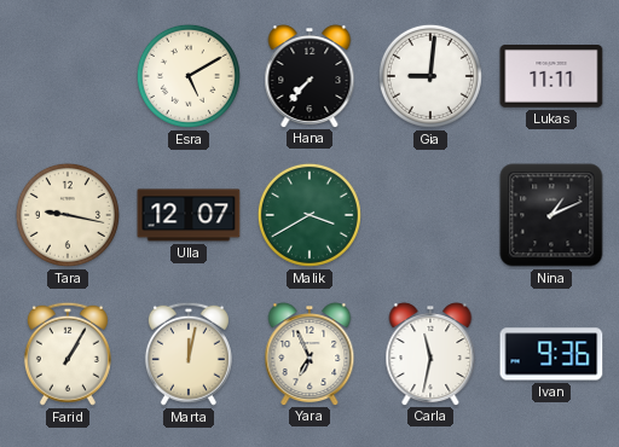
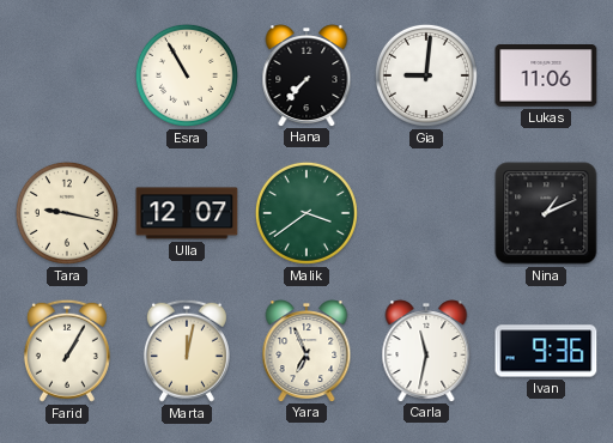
Esra: 5:10 -> 10:55
Lukas: 11:11 -> 11:06
Malik: 3:40 -> 3:39
